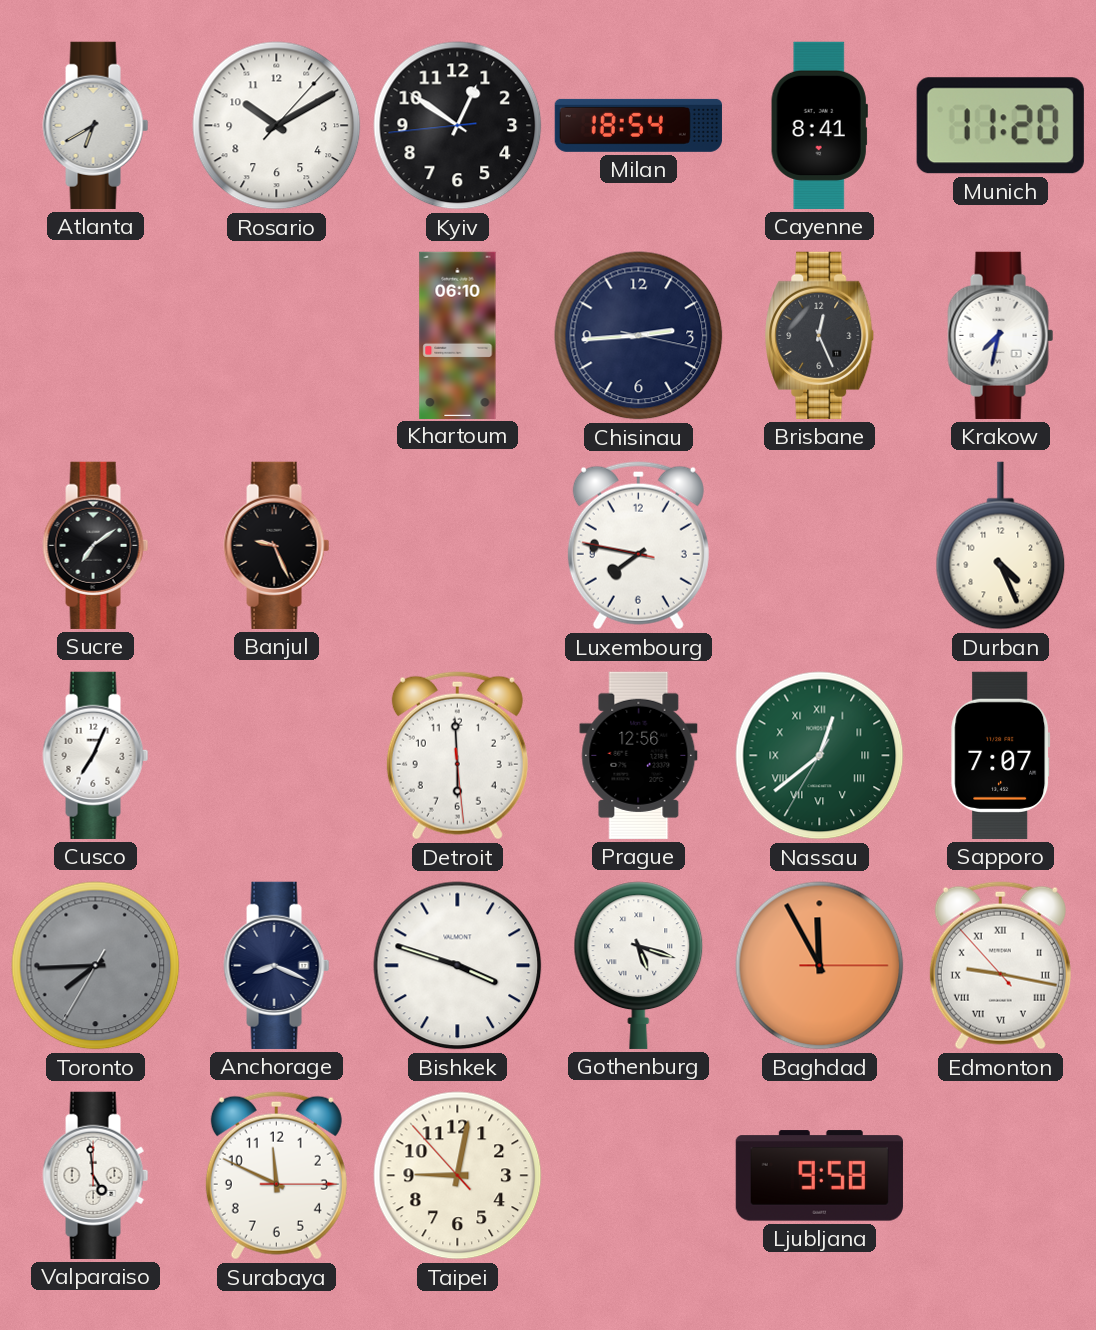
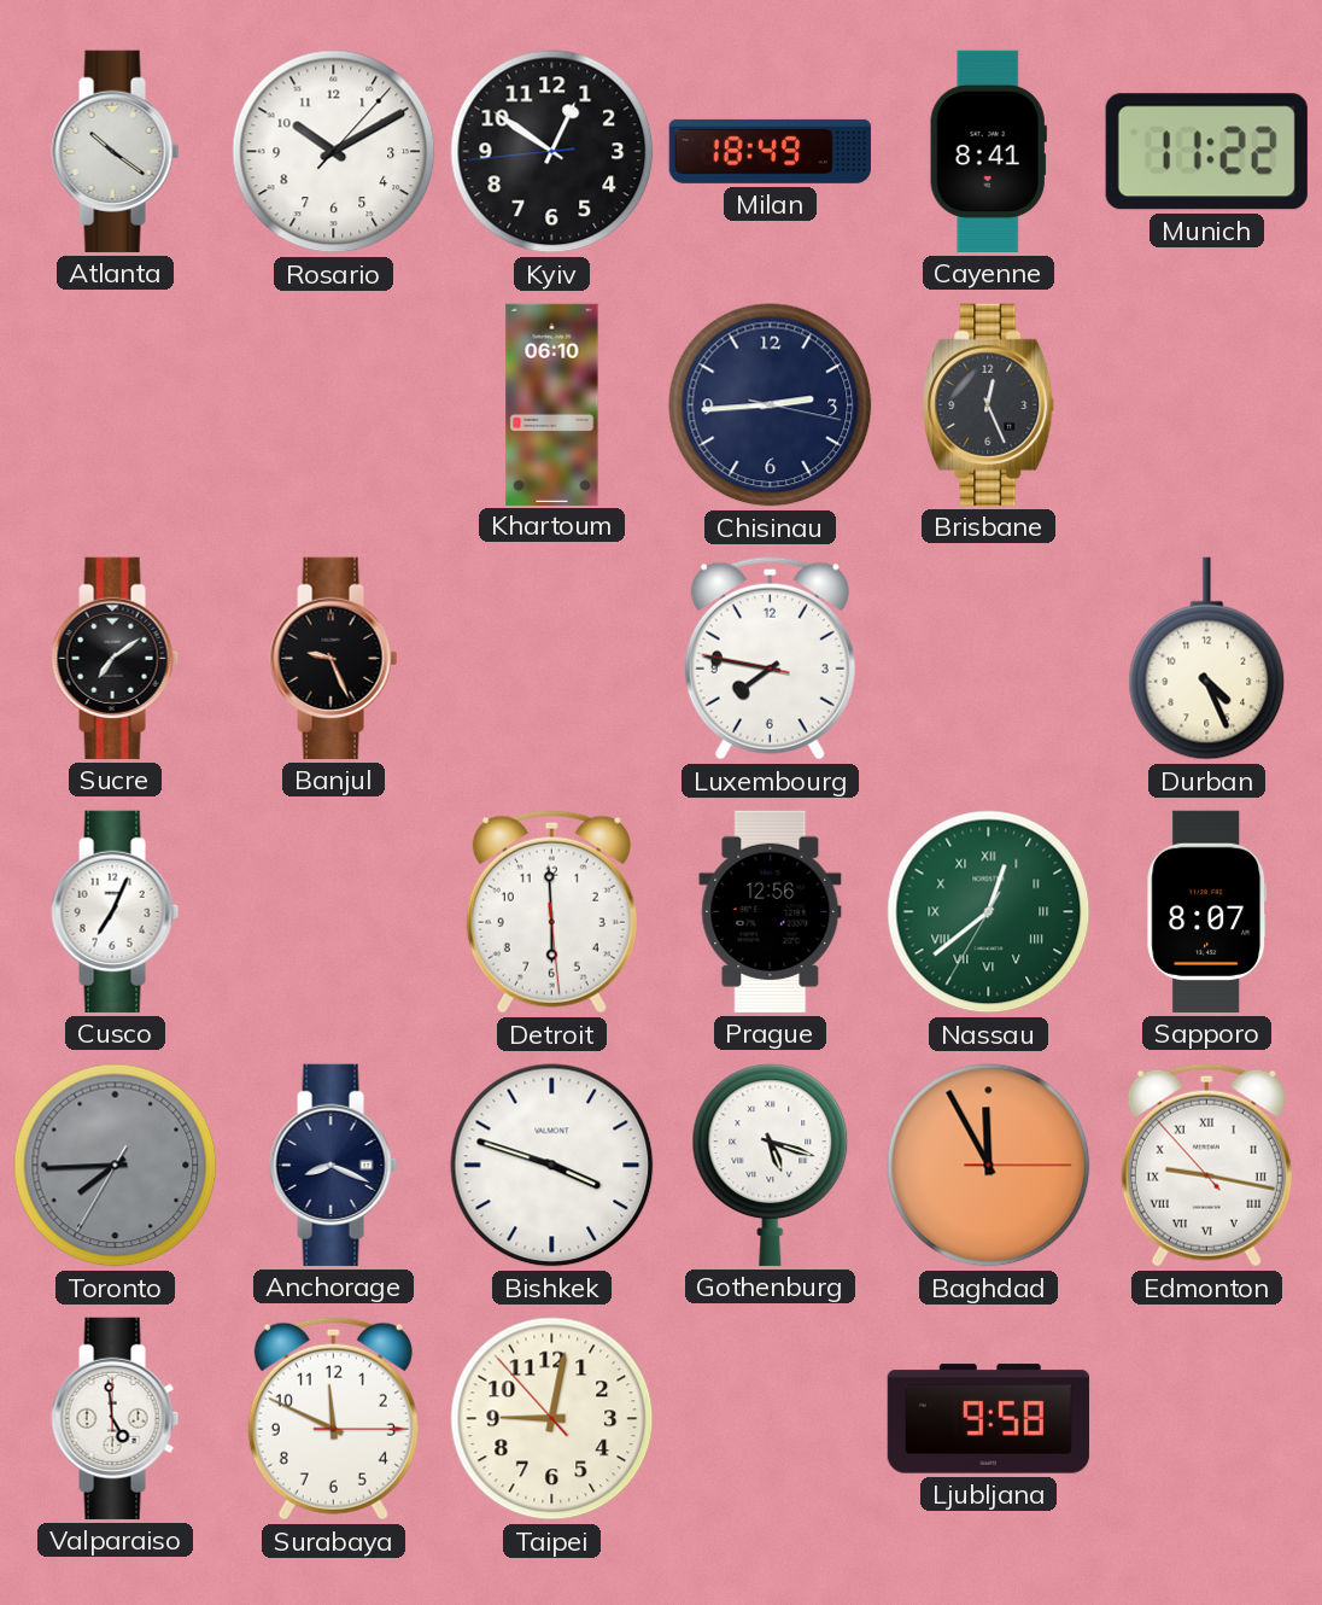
Atlanta: 6:40 -> 10:21
Milan: 18:54 -> 18:49
Munich: 11:20 -> 11:22
Krakow: 7:32 -> none
Sapporo: 7:07 -> 8:07
